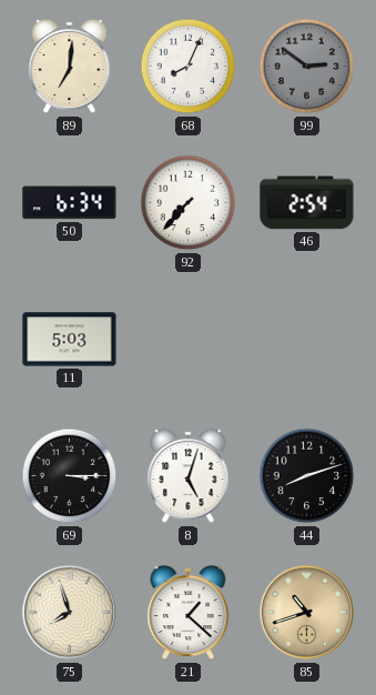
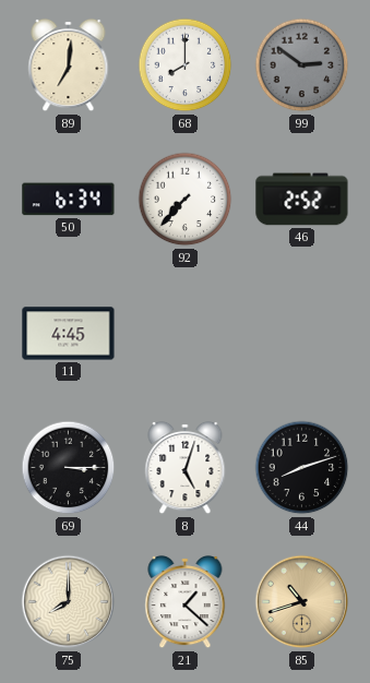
68: 8:04 -> 8:00
46: 2:54 -> 2:52
11: 5:03 -> 4:45
75: 7:57 -> 8:00
